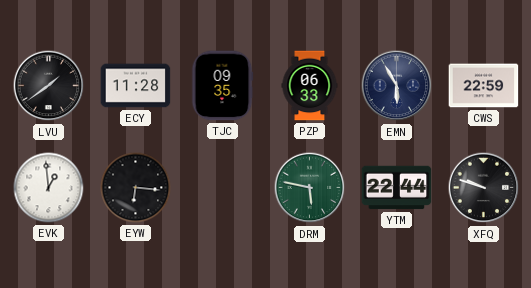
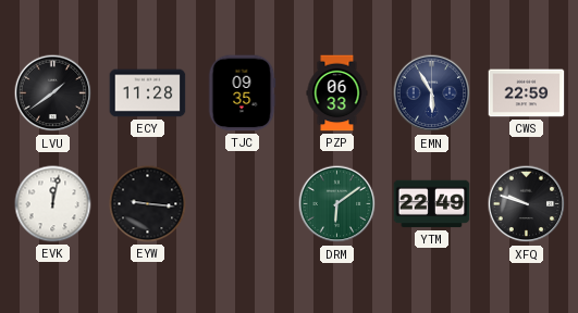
EVK: 12:59 -> 12:02
EYW: 6:16 -> 9:16
DRM: 5:47 -> 6:09
YTM: 22:44 -> 22:49
